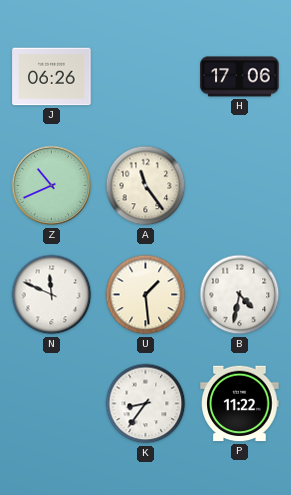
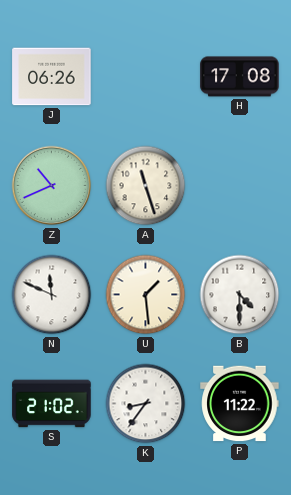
H: 17:06 -> 17:08
A: 11:24 -> 11:27
B: 4:32 -> 4:30
S: none -> 21:02
